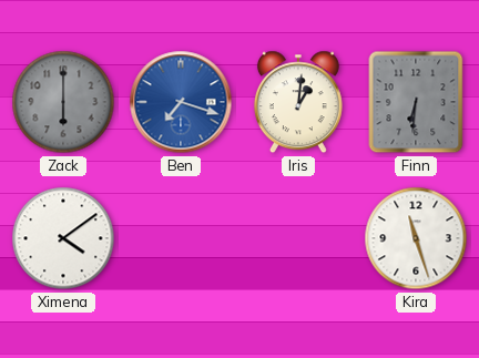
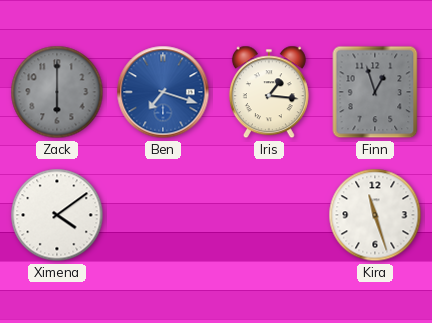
Iris: 1:01 -> 1:16
Finn: 6:31 -> 12:57
